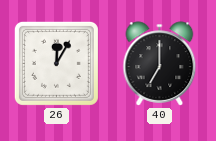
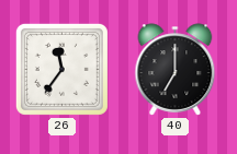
26: 12:05 -> 11:36
